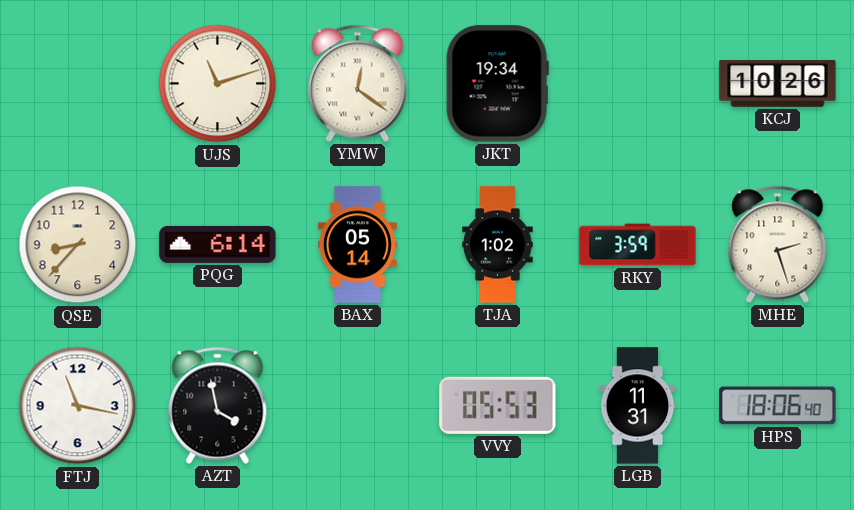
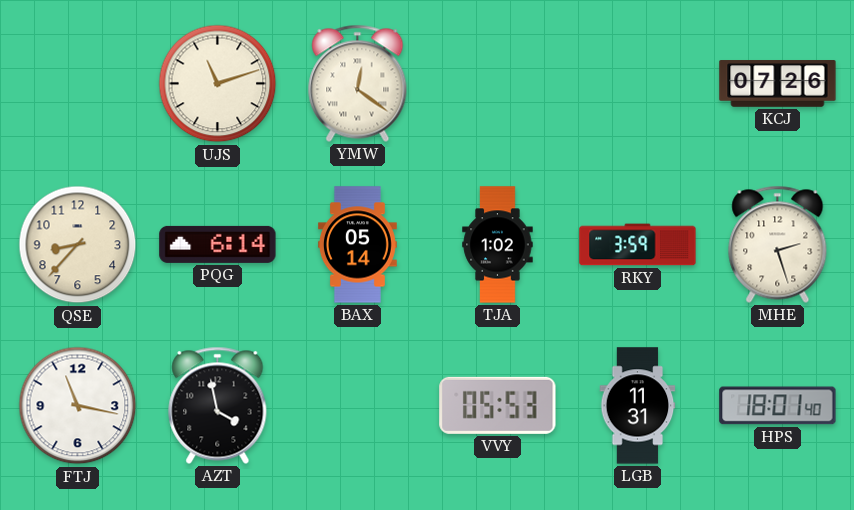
JKT: 19:34 -> none
KCJ: 10:26 -> 07:26
HPS: 18:06 -> 18:01
